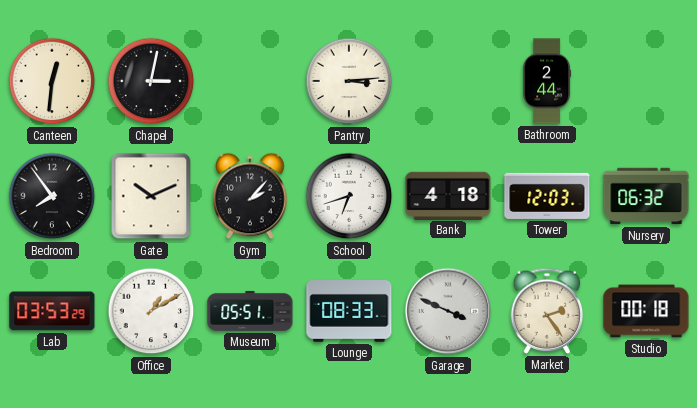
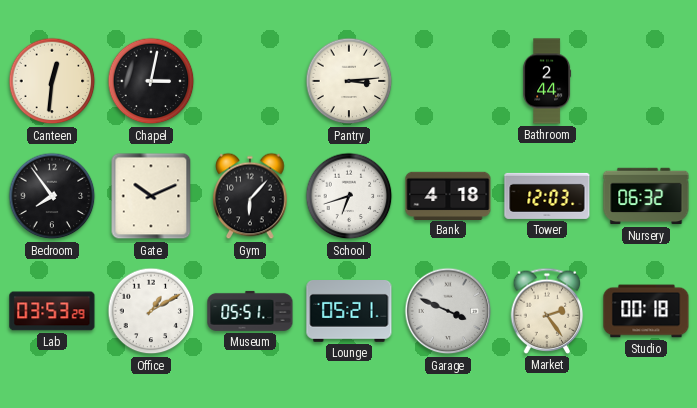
Gym: 2:07 -> 6:07
Lounge: 08:33 -> 05:21
